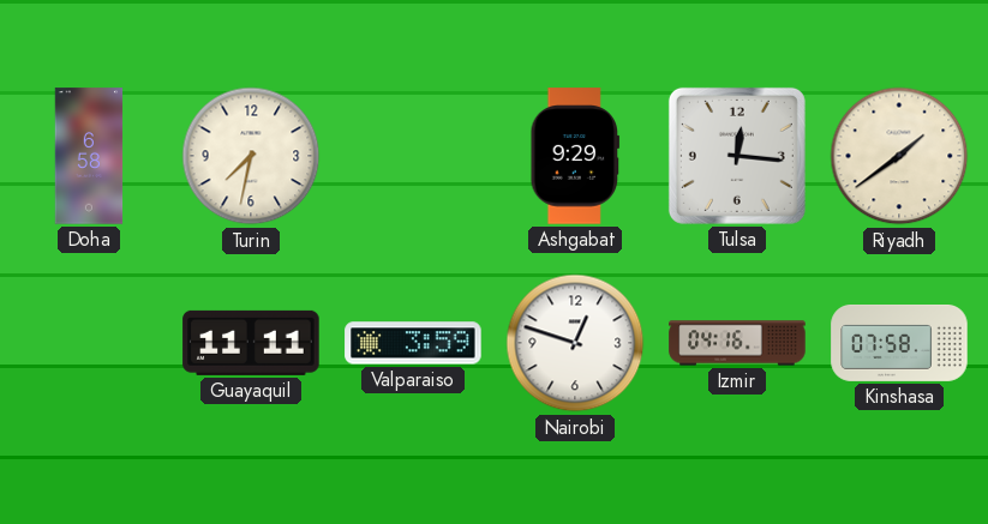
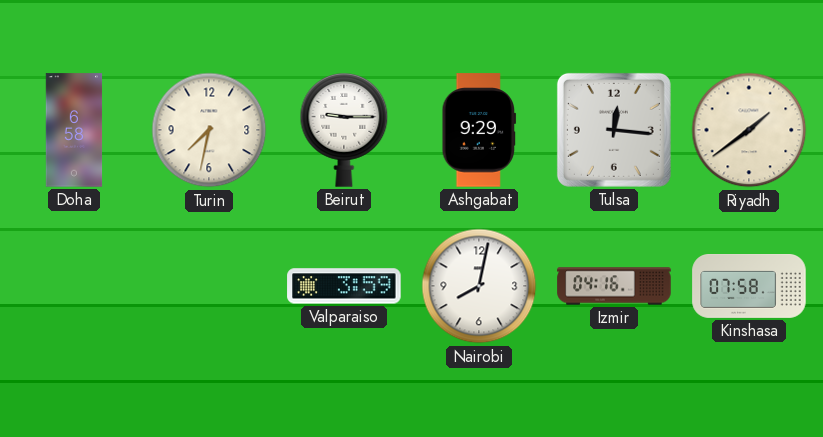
Beirut: none -> 9:15
Guayaquil: 11:11 -> none
Nairobi: 12:48 -> 8:02
